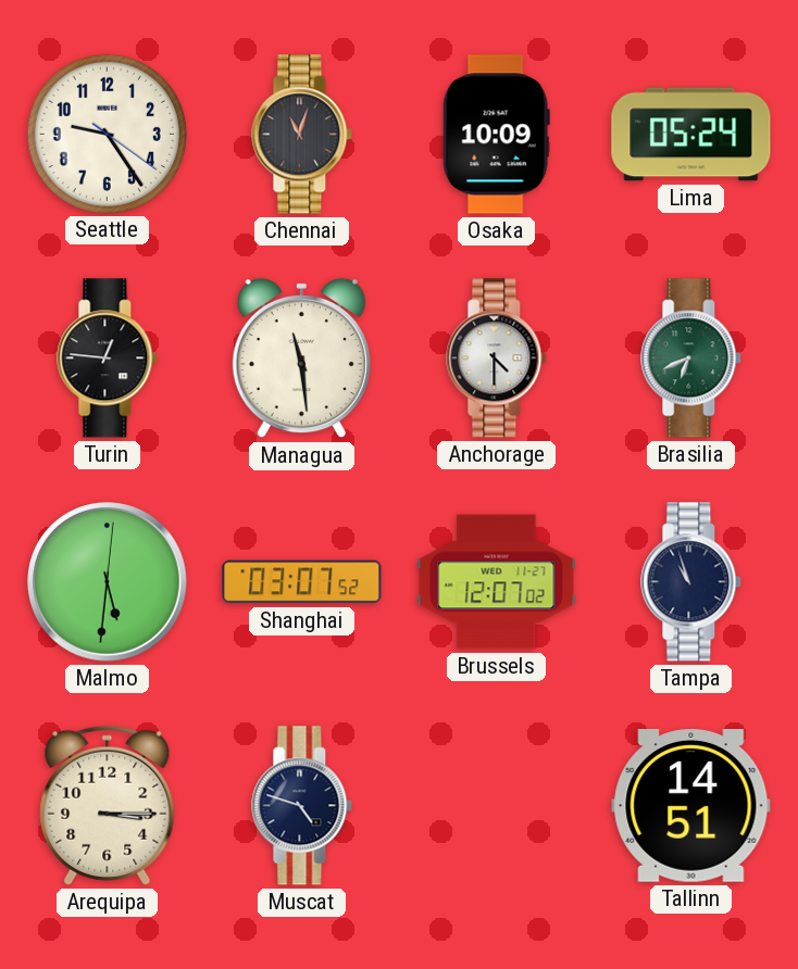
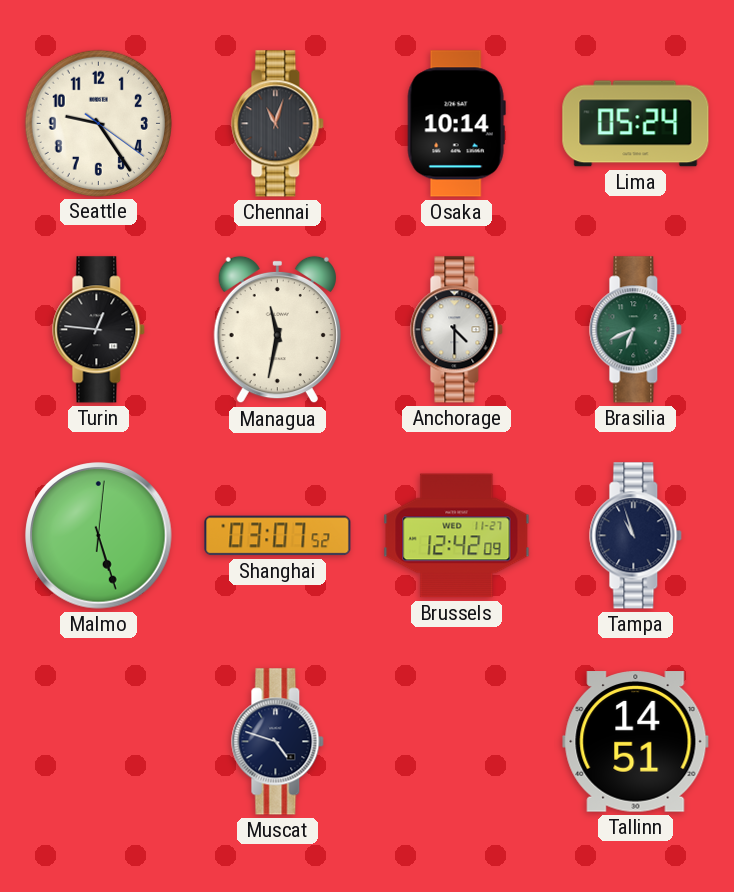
Osaka: 10:09 -> 10:14
Managua: 11:29 -> 11:32
Malmo: 5:31 -> 5:27
Brussels: 12:07 -> 12:42
Arequipa: 3:15 -> none
